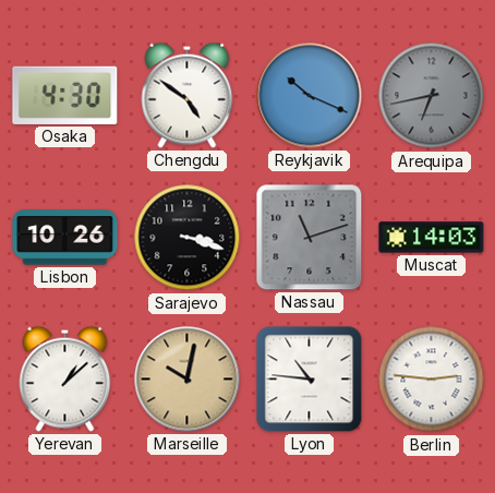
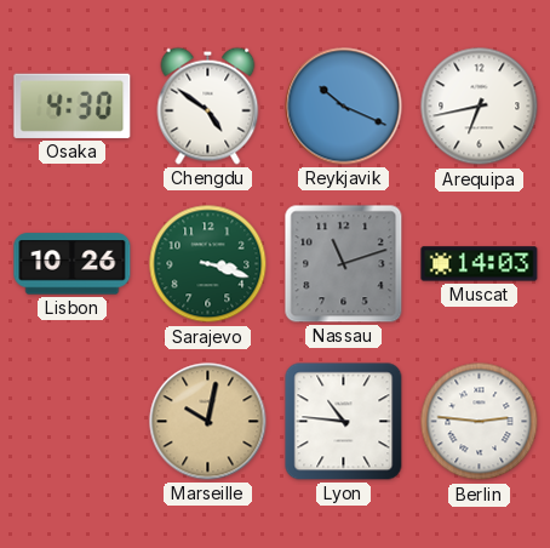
Arequipa dial: grey -> white
Sarajevo dial: black -> green
Yerevan: 1:08 -> none
